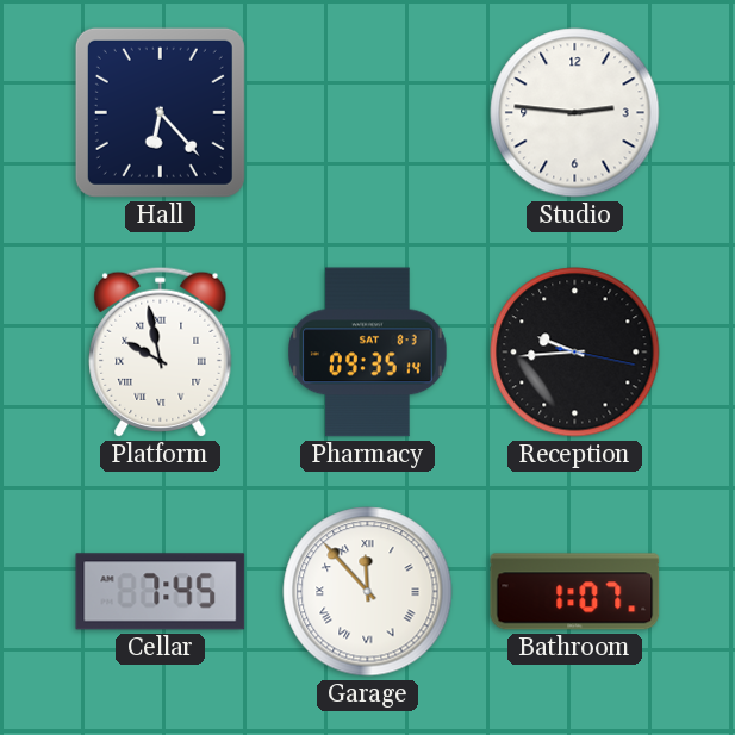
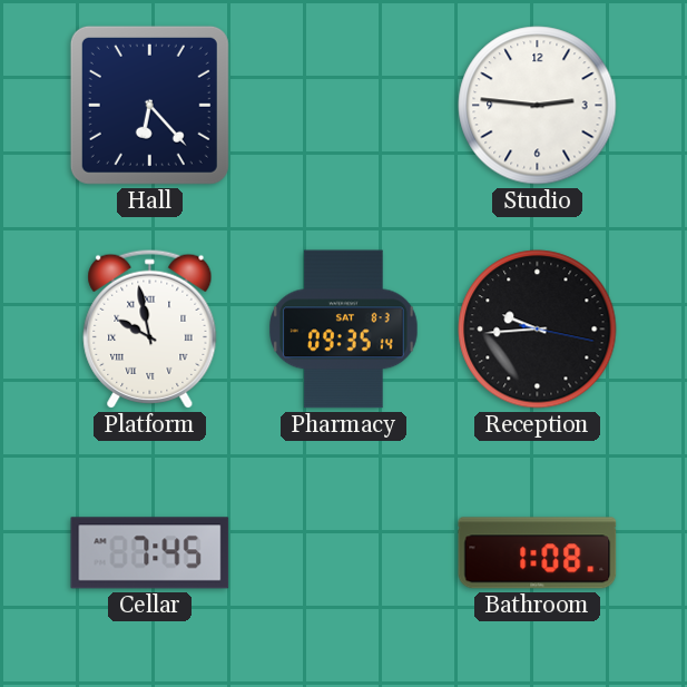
Garage: 11:53 -> none
Bathroom: 1:07 -> 1:08
